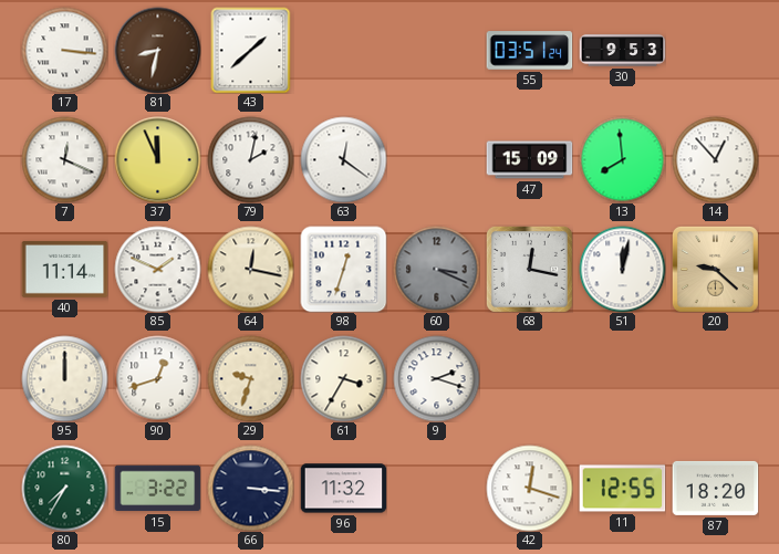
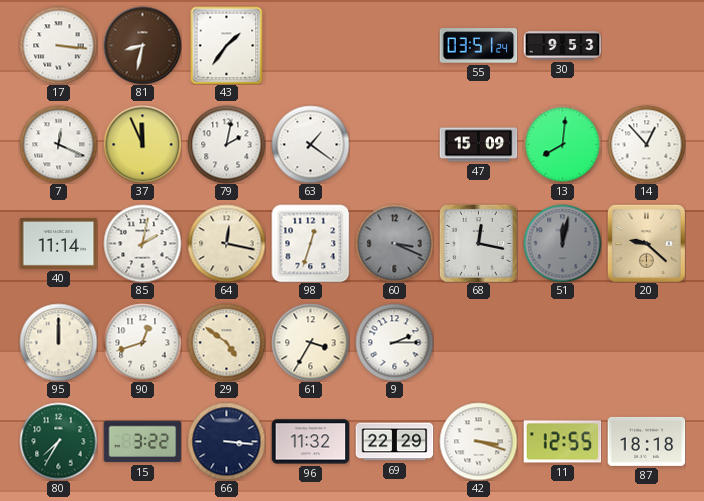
43: 1:38 -> 1:36
63: 12:21 -> 1:21
13: 7:59 -> 8:01
85: 1:49 -> 2:02
51 dial: white -> grey
29: 9:33 -> 4:51
9: 2:18 -> 2:15
69: none -> 22:29
42: 12:18 -> 3:18
87: 18:20 -> 18:18
